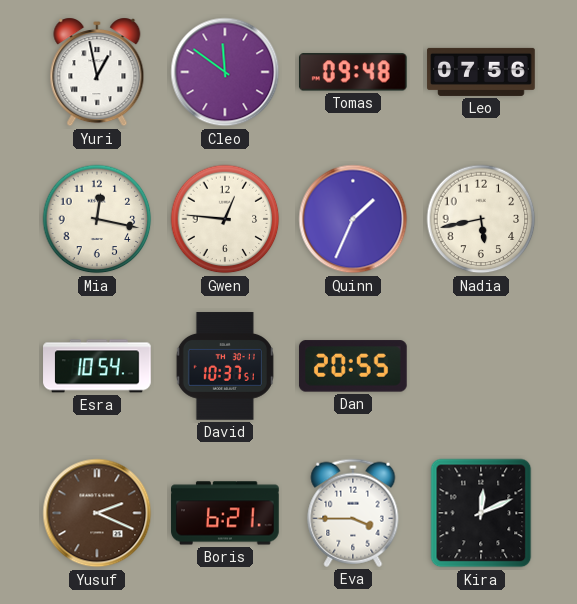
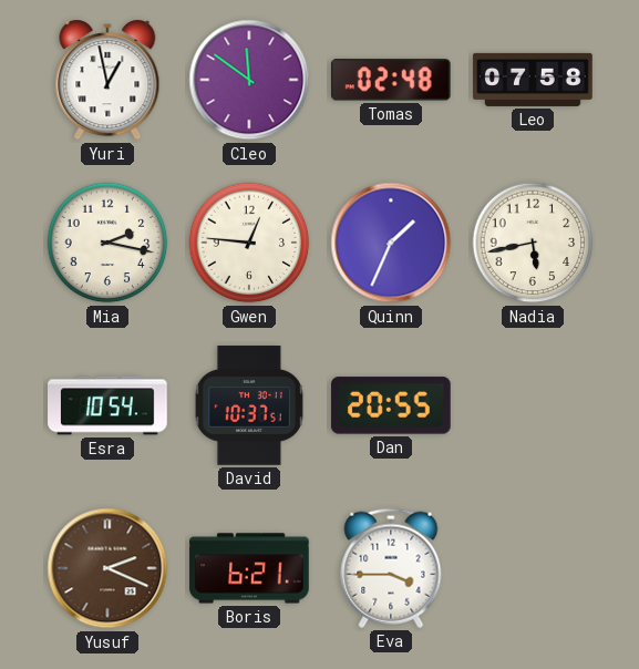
Tomas: 09:48 -> 02:48
Leo: 07:56 -> 07:58
Mia: 12:17 -> 2:17
Kira: 12:11 -> none
